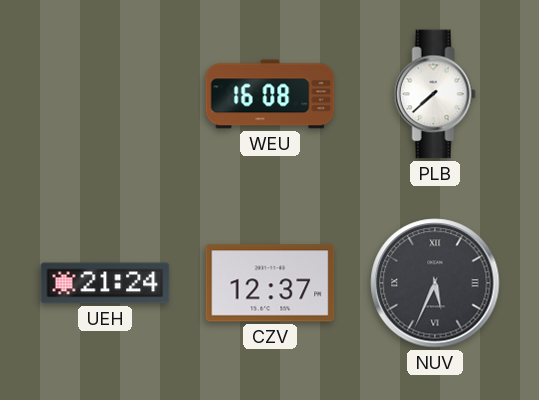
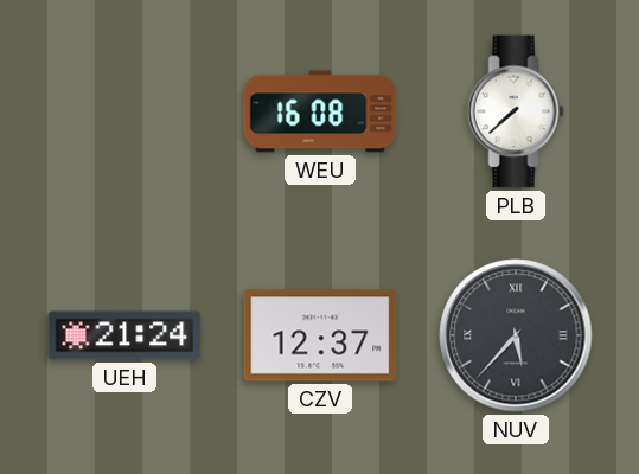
NUV: 5:34 -> 5:37
